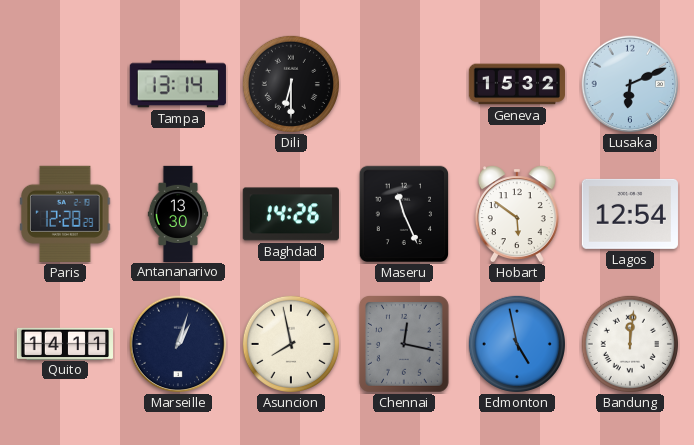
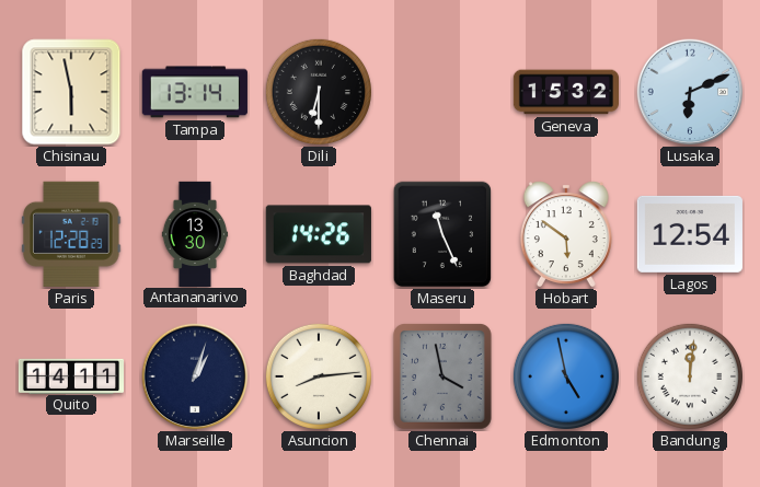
Chisinau: none -> 5:58
Asuncion: 7:58 -> 8:14
Chennai: 12:17 -> 3:58
